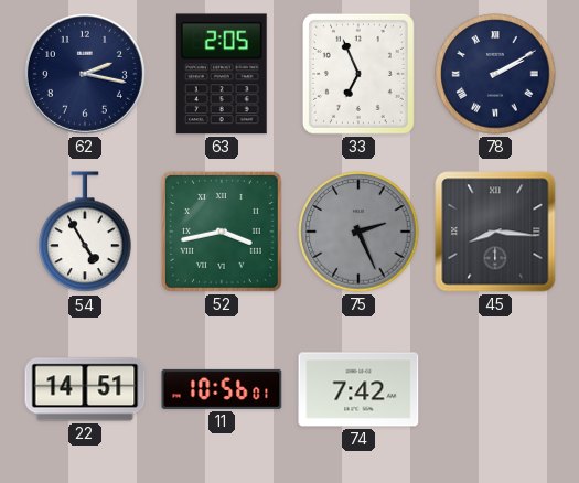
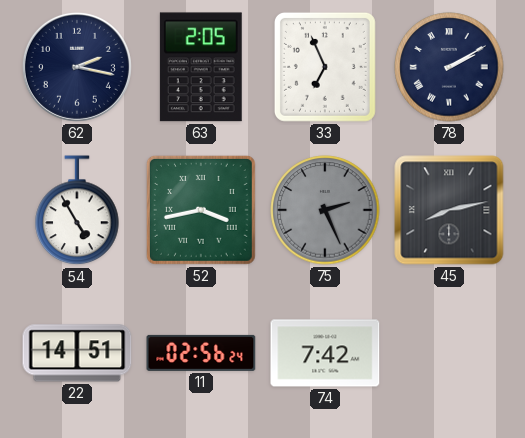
45: 8:16 -> 8:13
11: 10:56 -> 02:56
